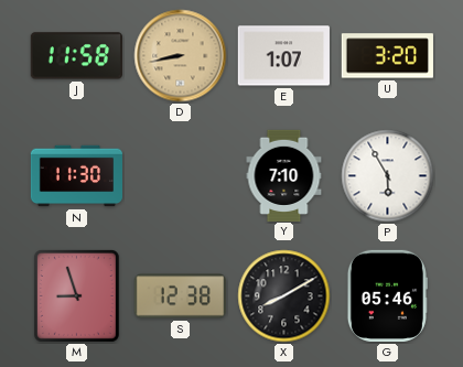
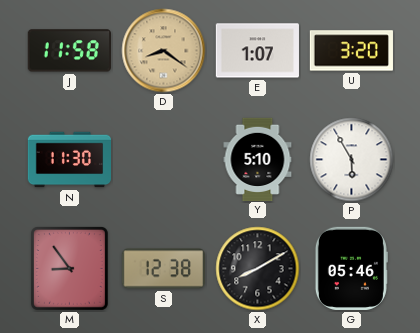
D: 8:43 -> 8:21
Y: 7:10 -> 5:10
M: 8:57 -> 8:54
